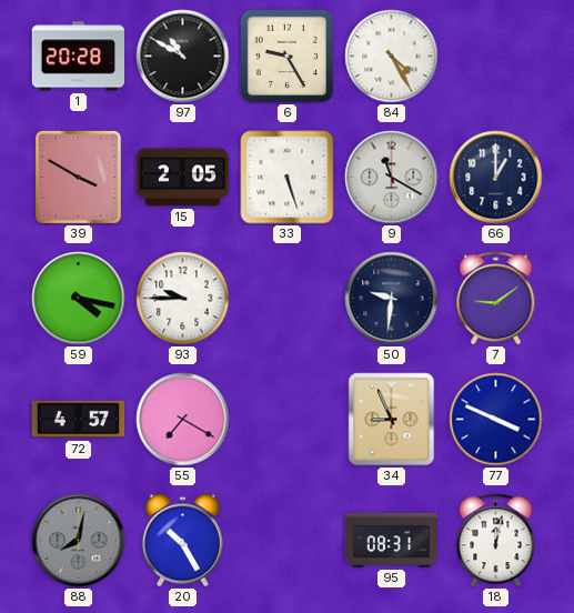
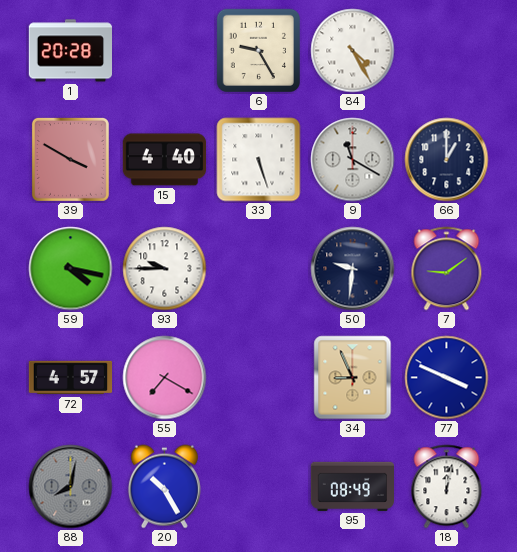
97: 10:50 -> none
15: 2:05 -> 4:40
95: 08:31 -> 08:49
